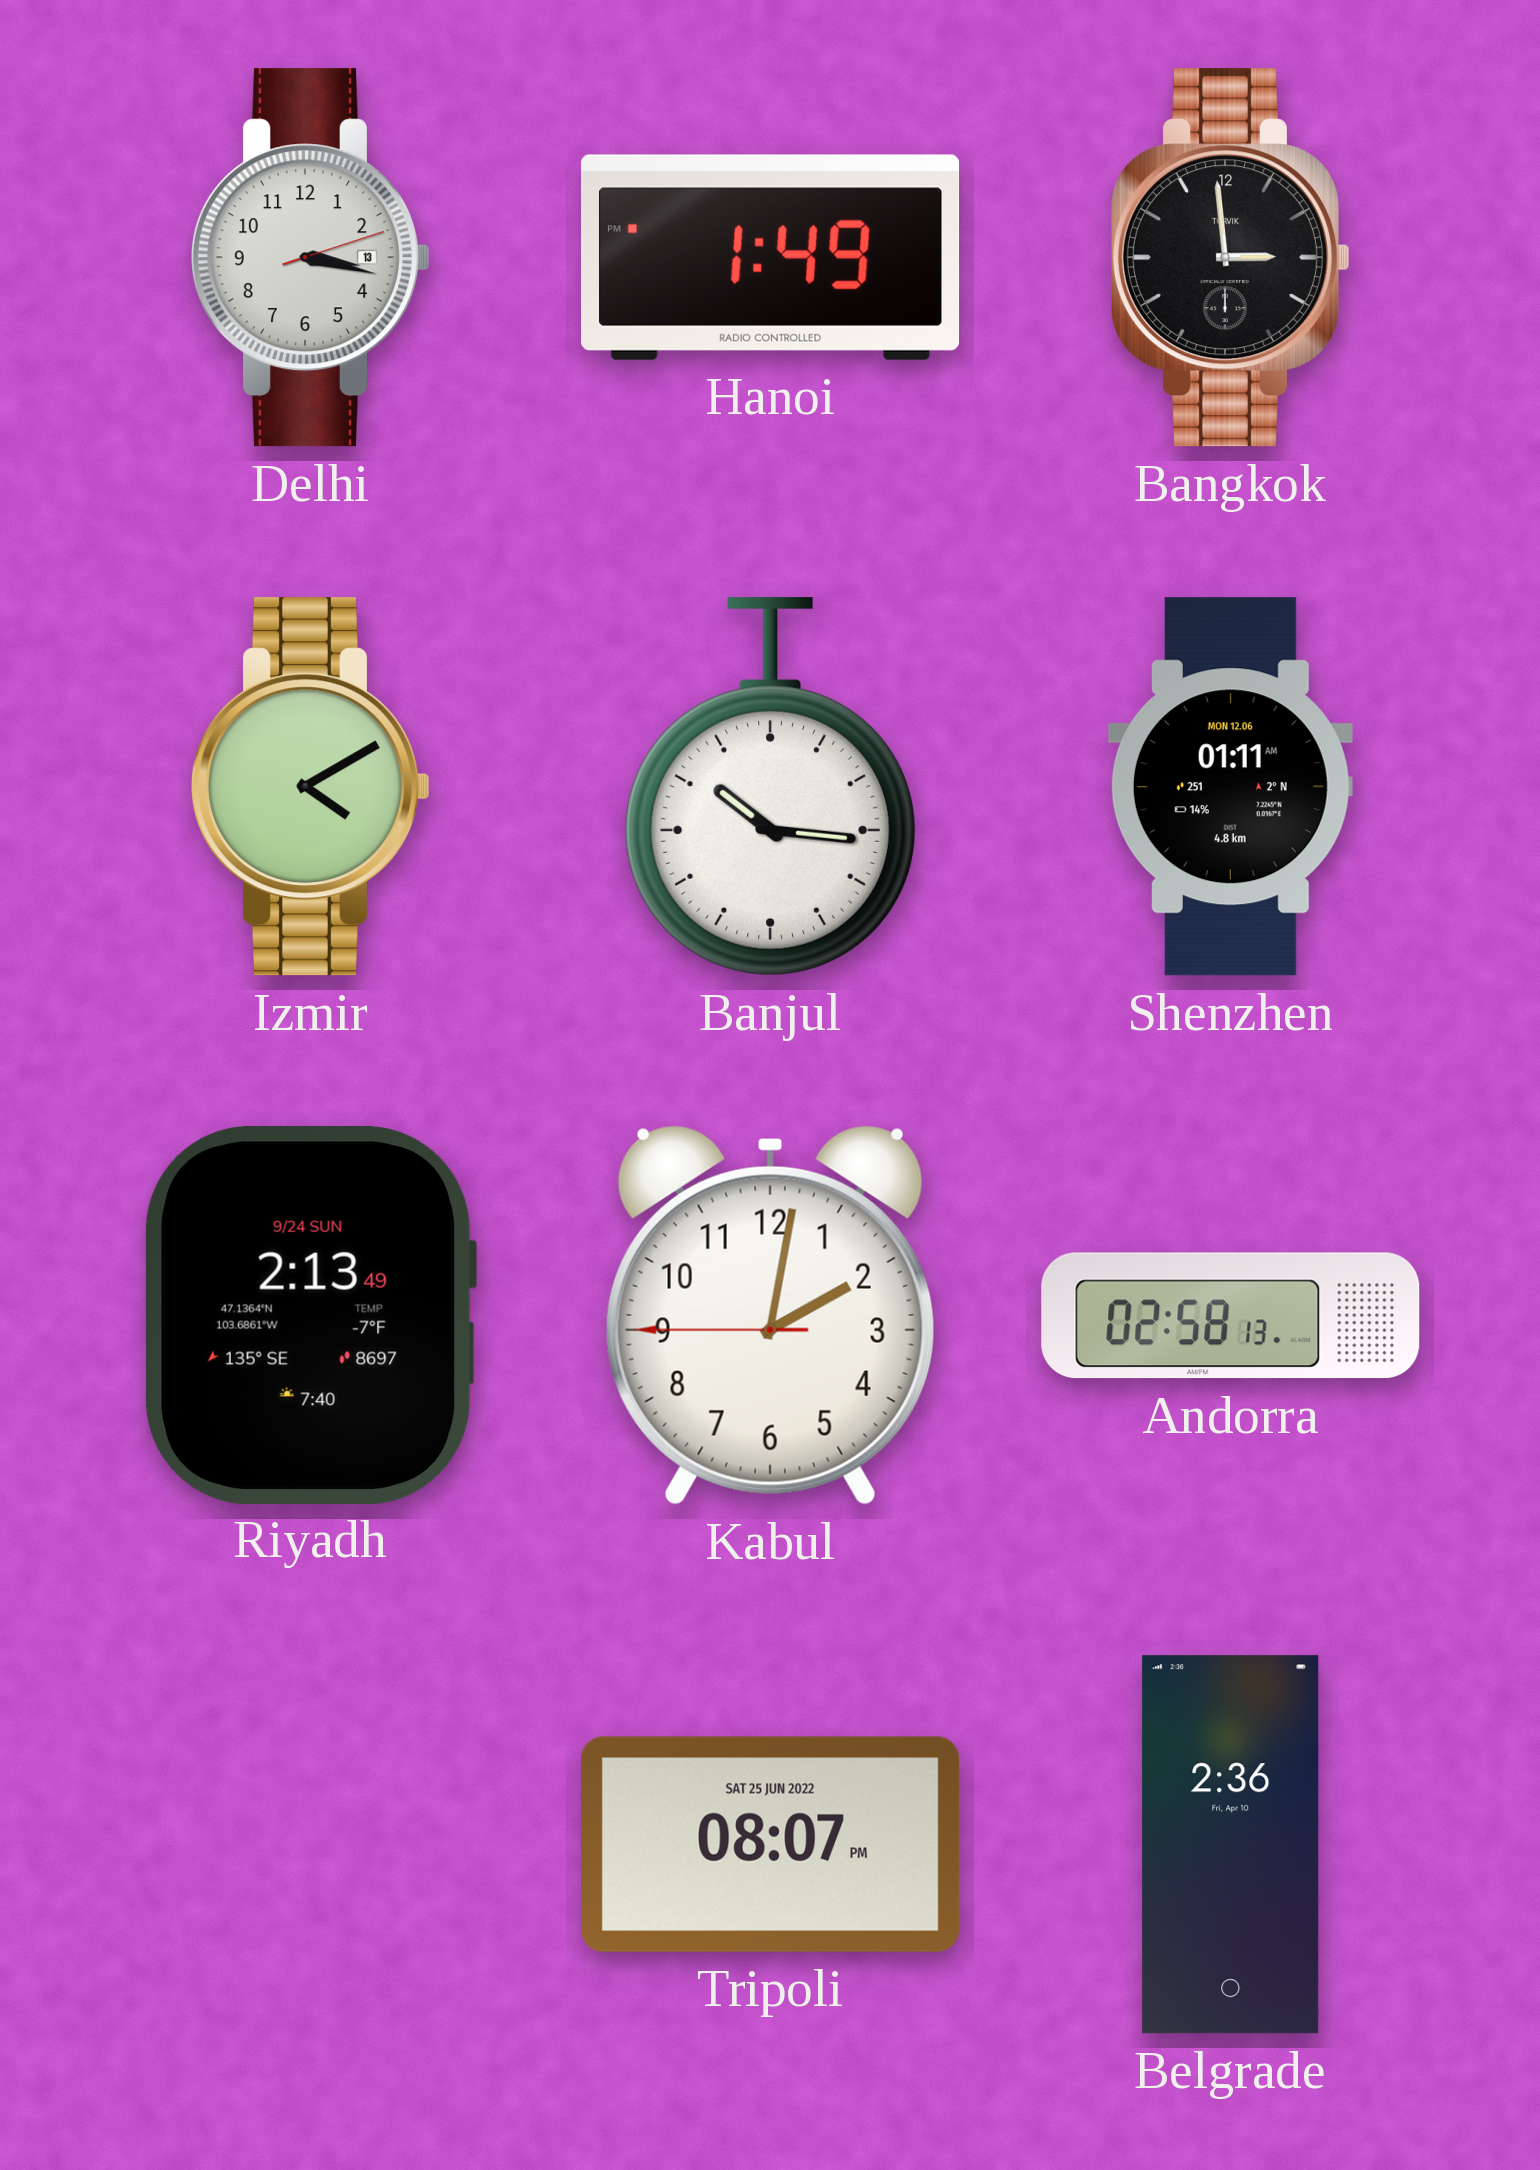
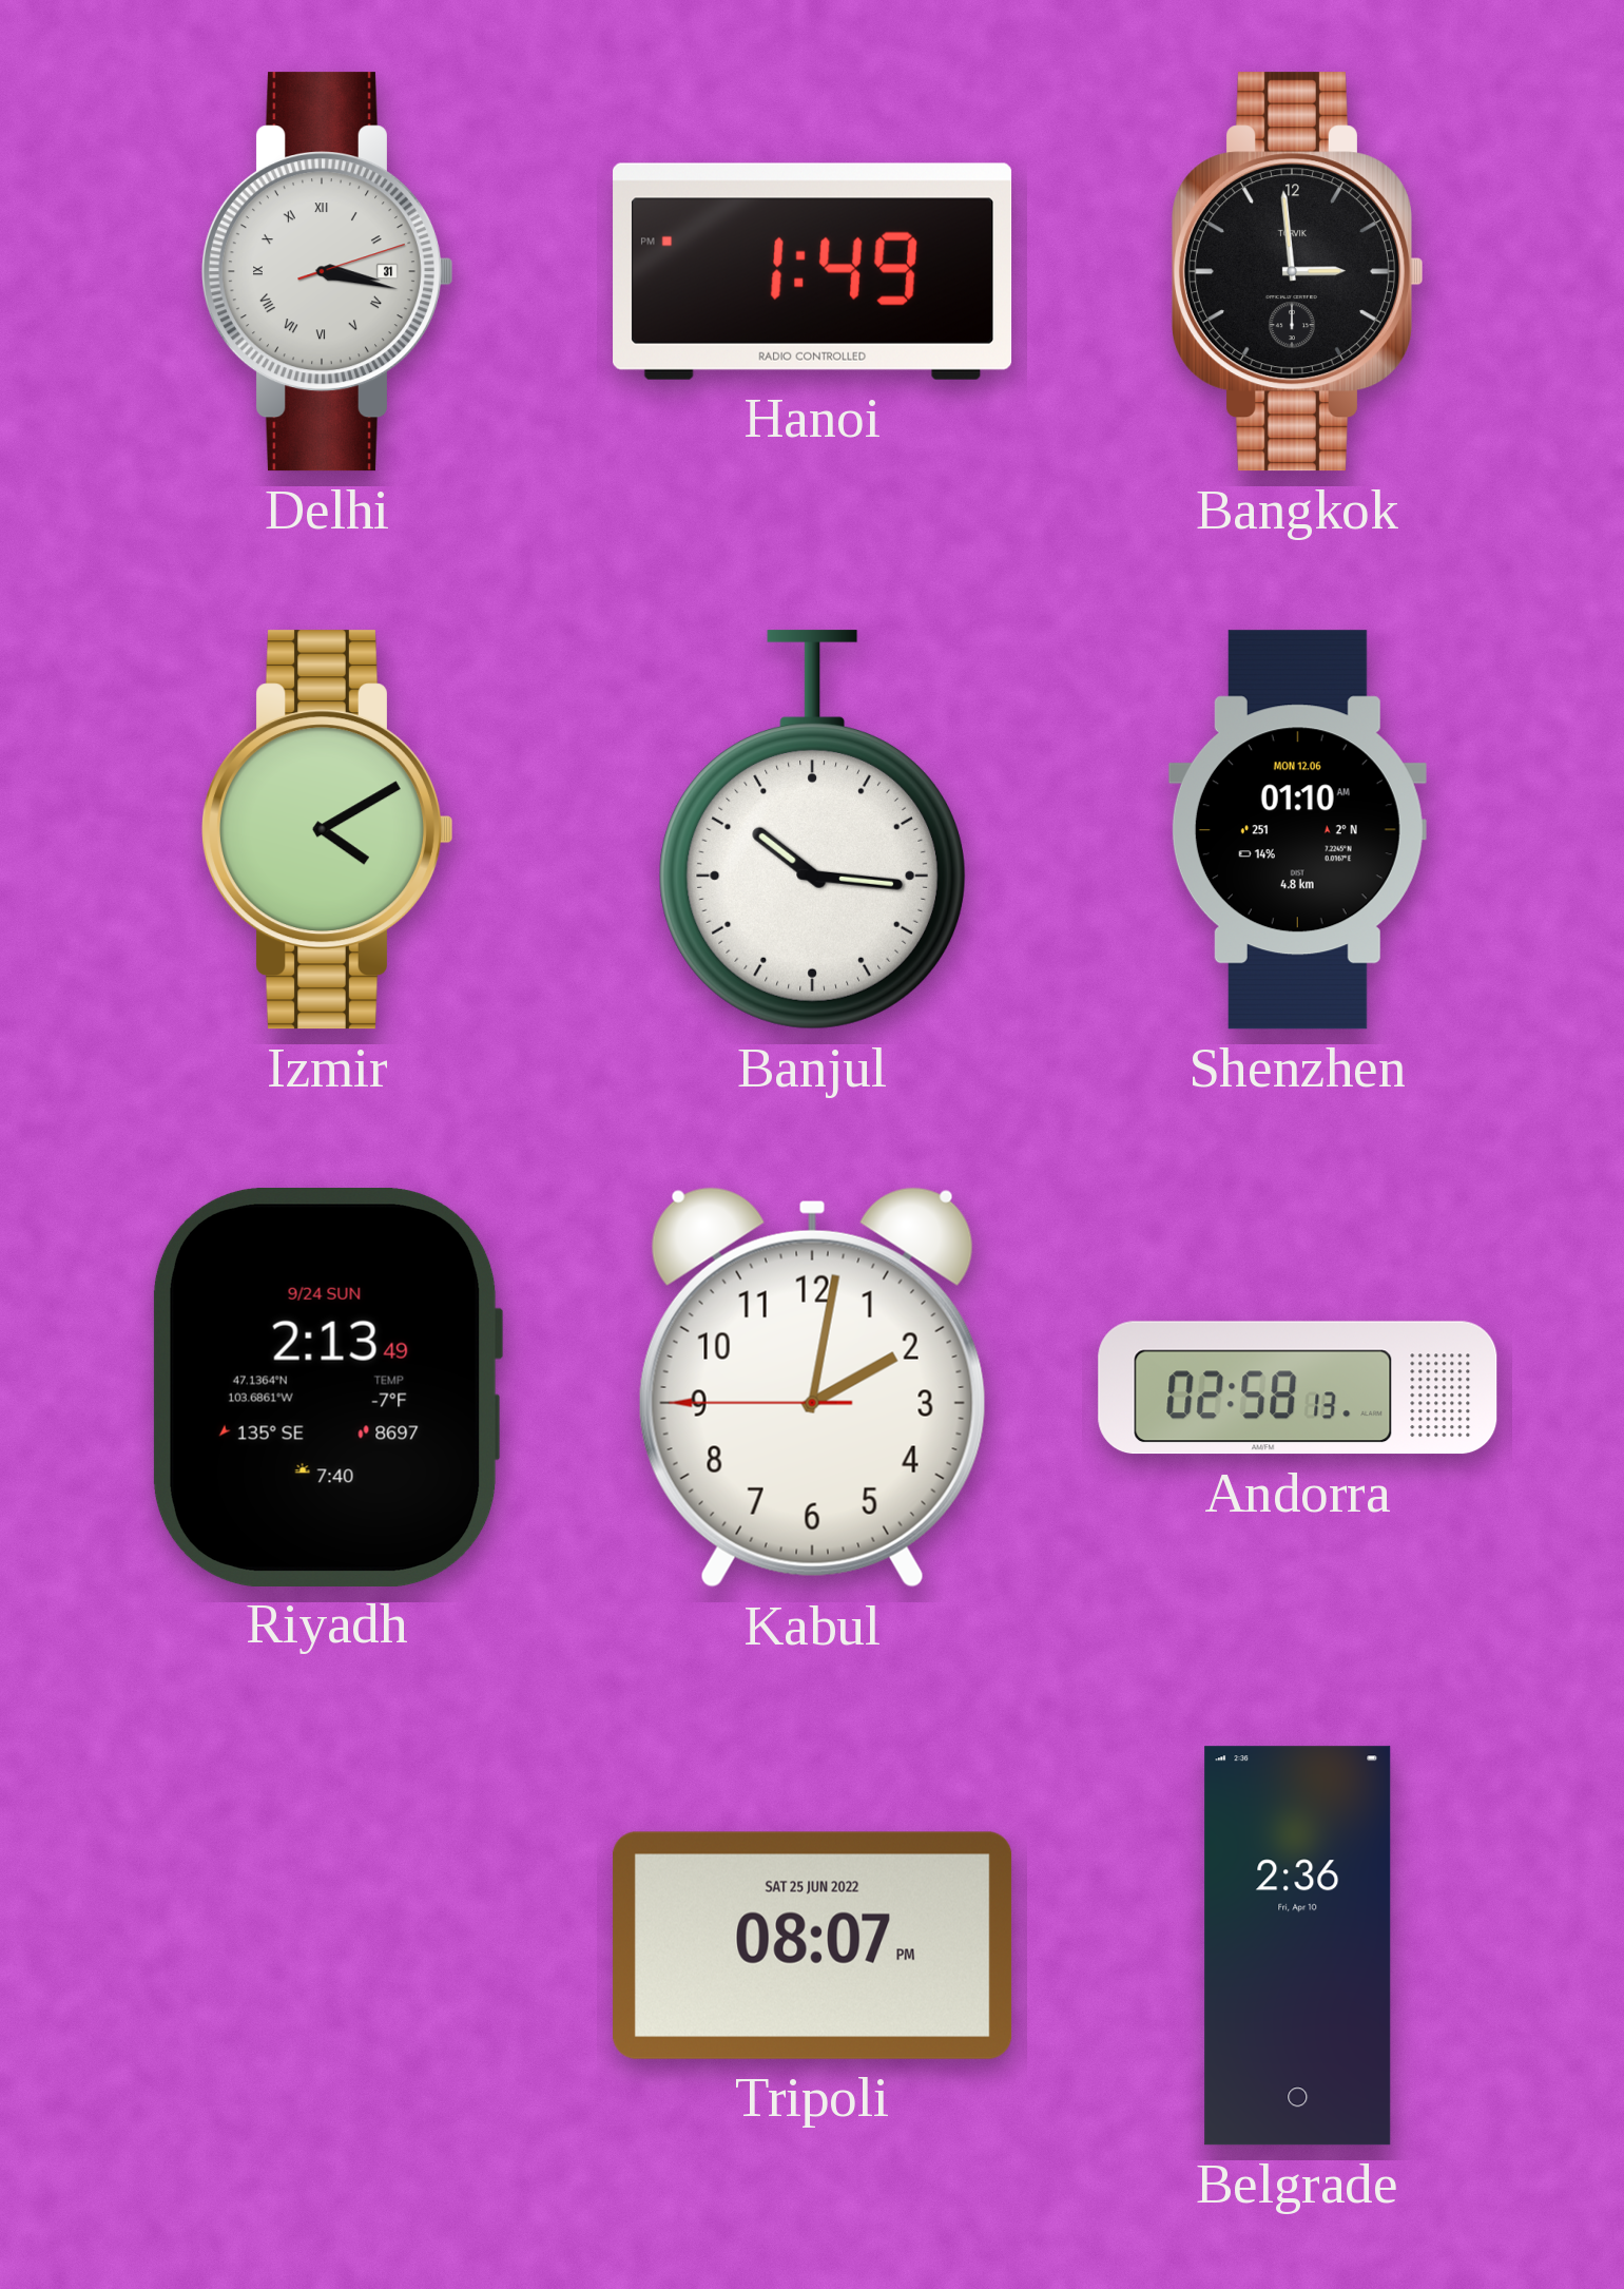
Delhi date: 13 -> 31
Delhi numerals: Arabic -> Roman
Shenzhen: 01:11 -> 01:10
